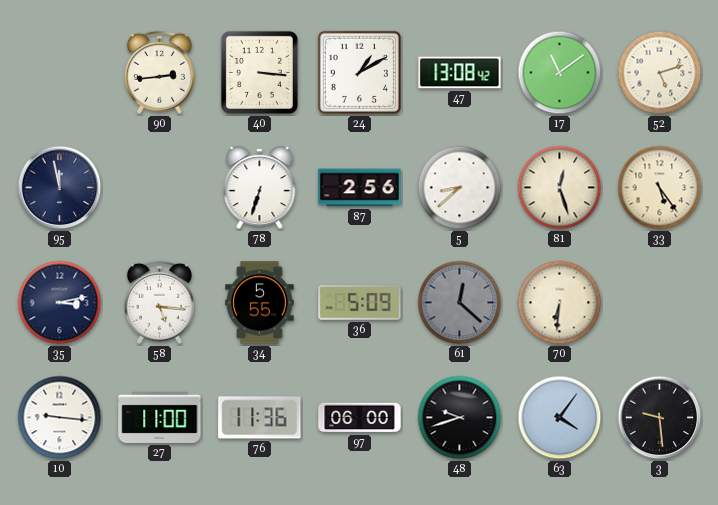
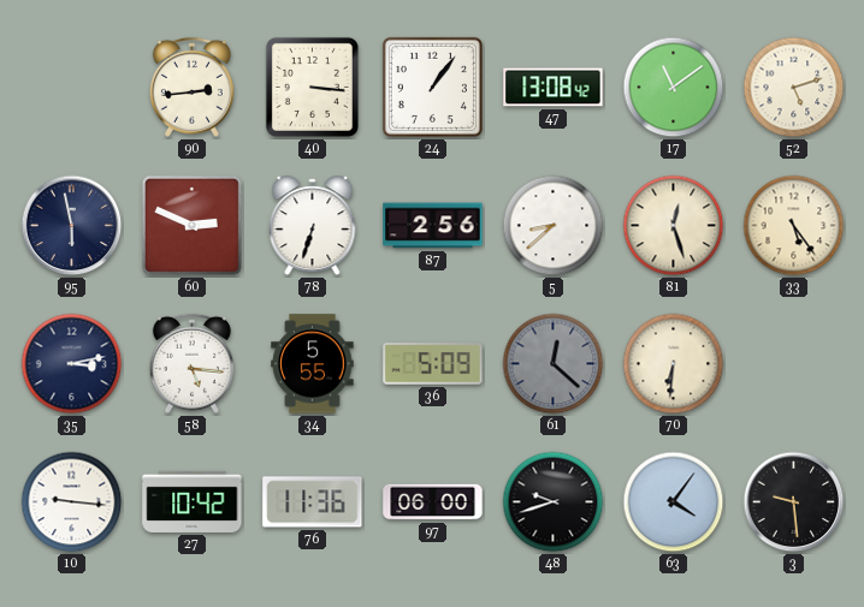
24: 1:10 -> 1:06
95: 11:58 -> 5:58
60: none -> 2:49
27: 11:00 -> 10:42
